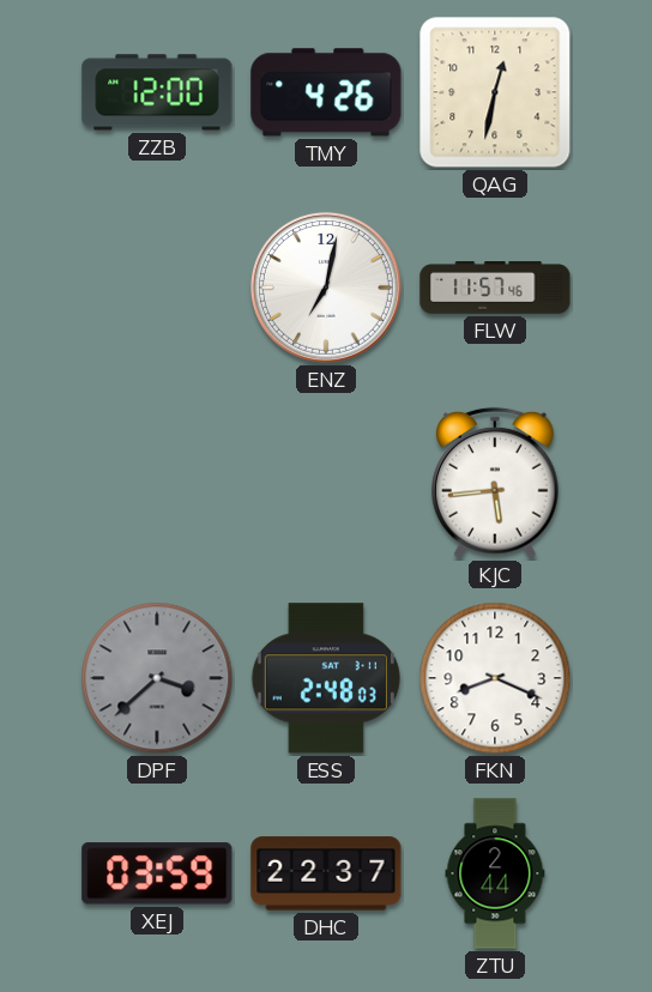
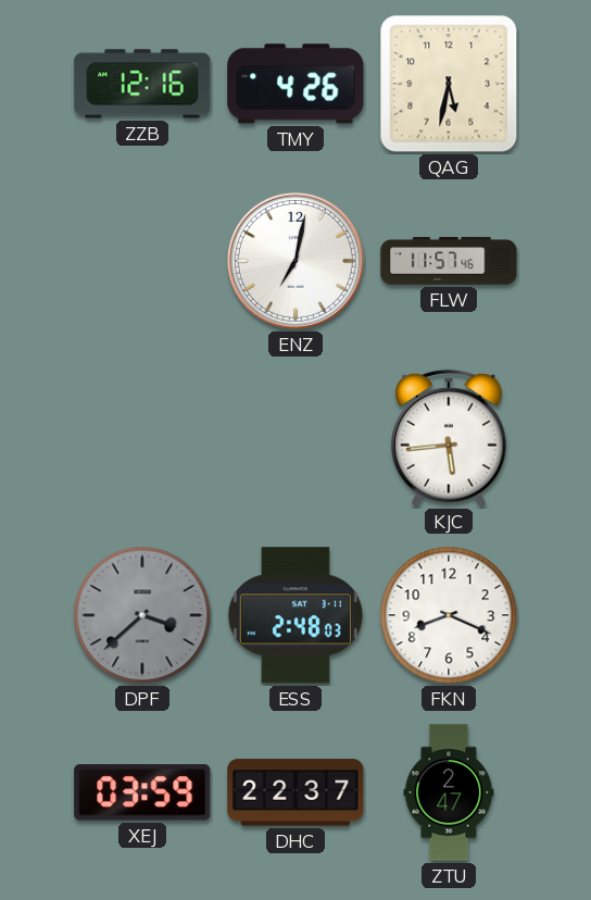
ZZB: 12:00 -> 12:16
QAG: 12:32 -> 5:32
ZTU: 2:44 -> 2:47
